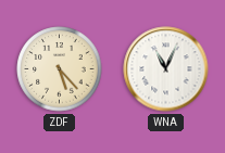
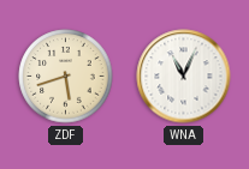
ZDF: 5:23 -> 5:42
